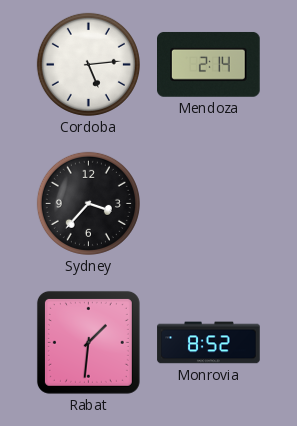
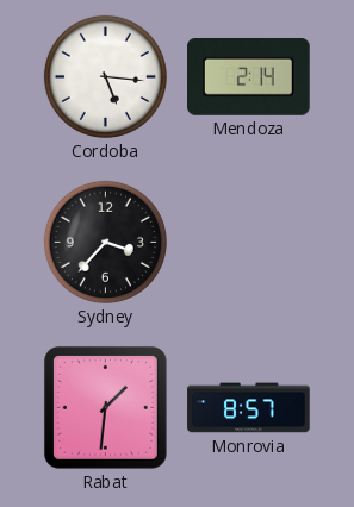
Cordoba: 5:14 -> 5:16
Monrovia: 8:52 -> 8:57
